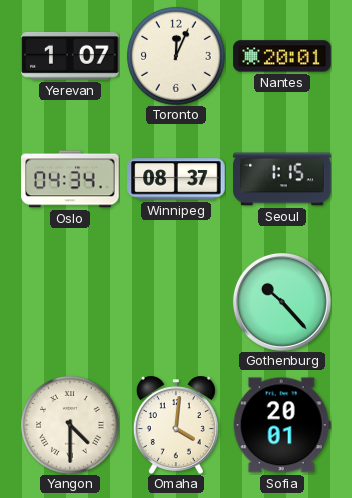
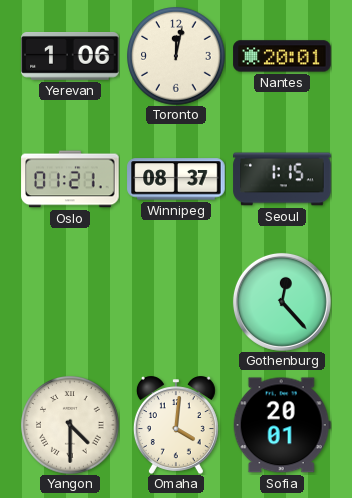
Yerevan: 1:07 -> 1:06
Toronto: 12:04 -> 12:02
Oslo: 04:34 -> 01:21
Gothenburg: 10:23 -> 12:23
